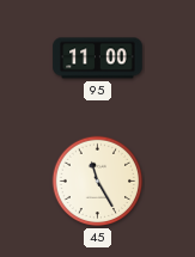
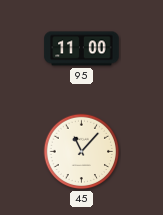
45: 11:25 -> 11:07
